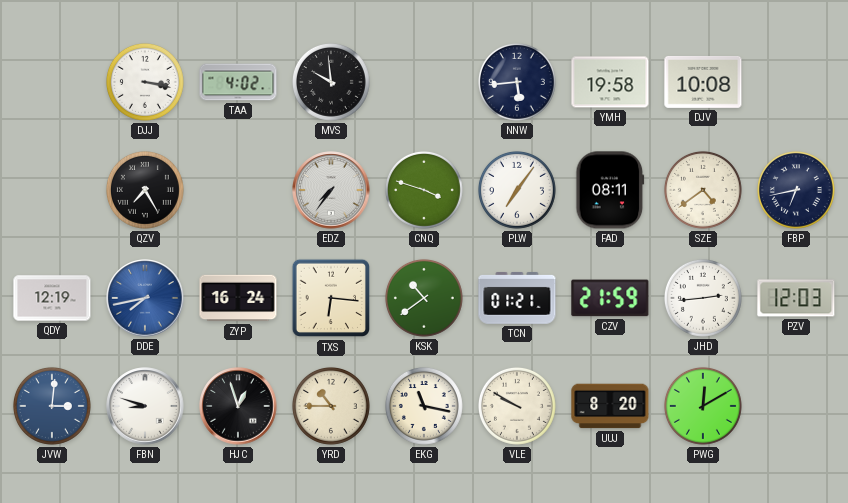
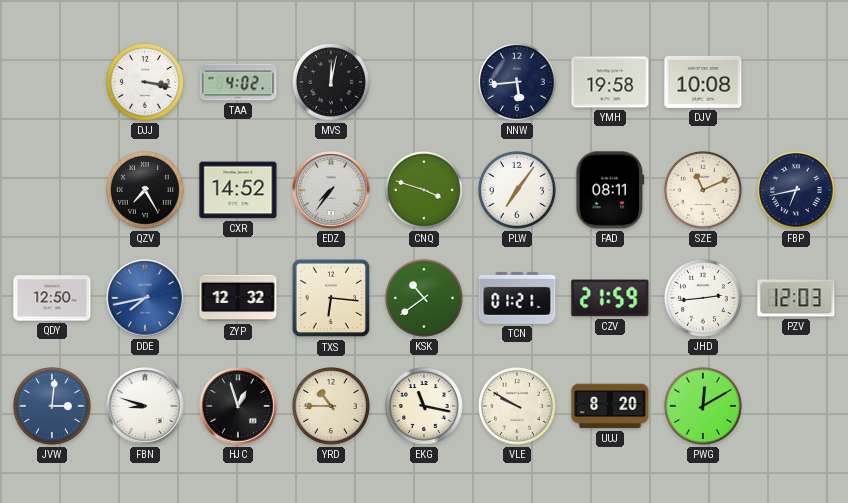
MVS: 9:59 -> 12:02
CXR: none -> 14:52
SZE: 4:39 -> 11:11
QDY: 12:19 -> 12:50
ZYP: 16:24 -> 12:32
